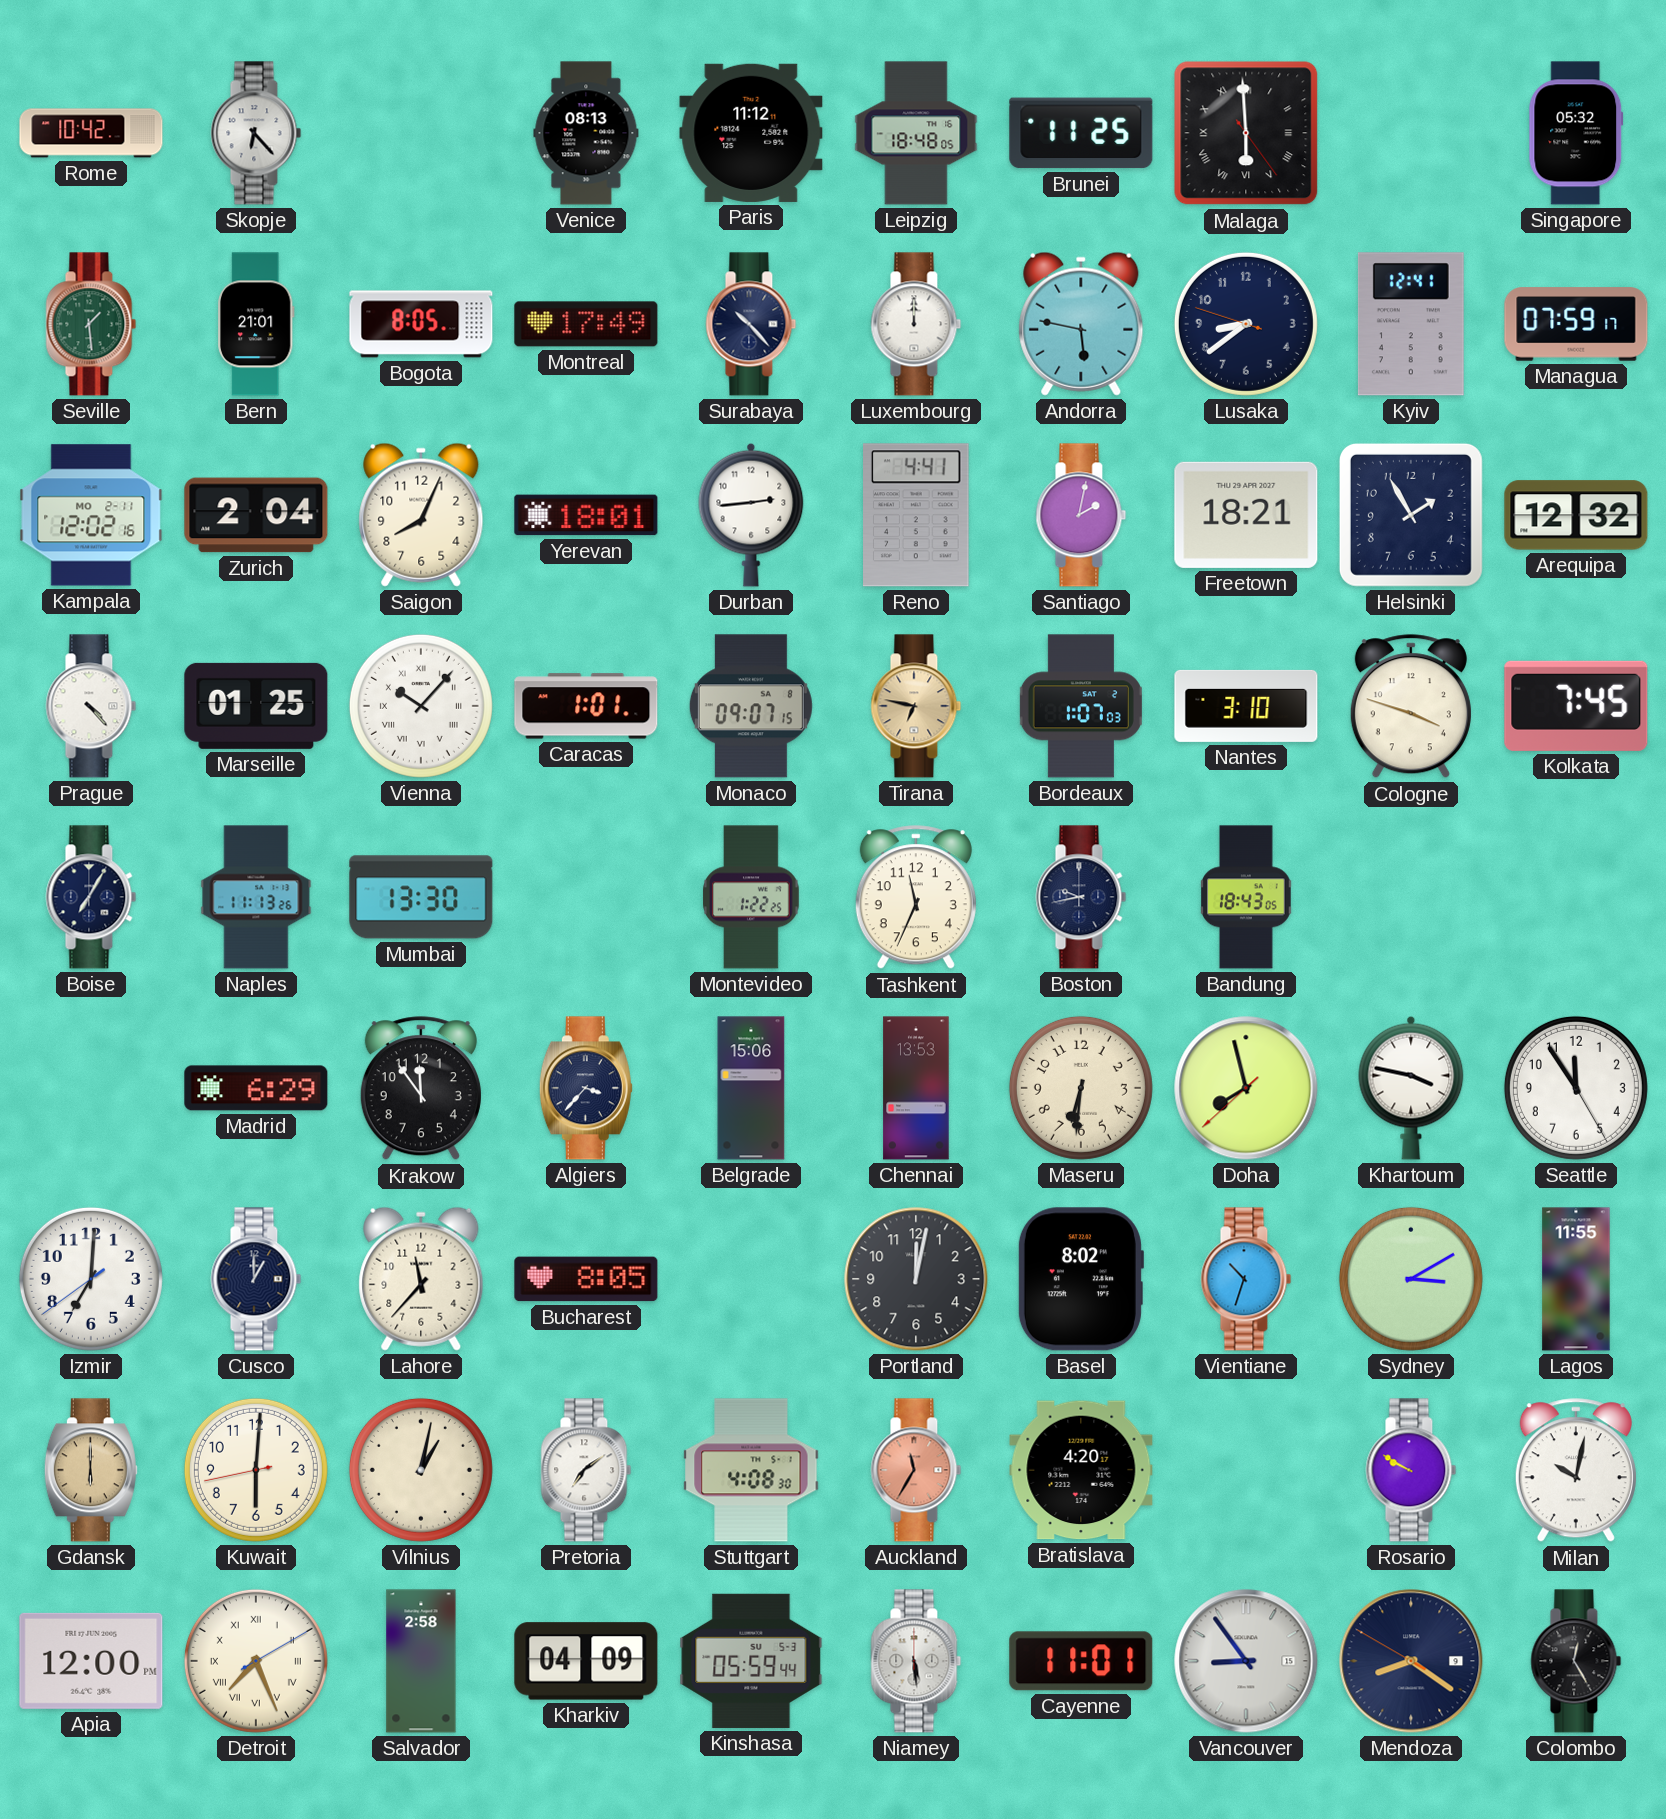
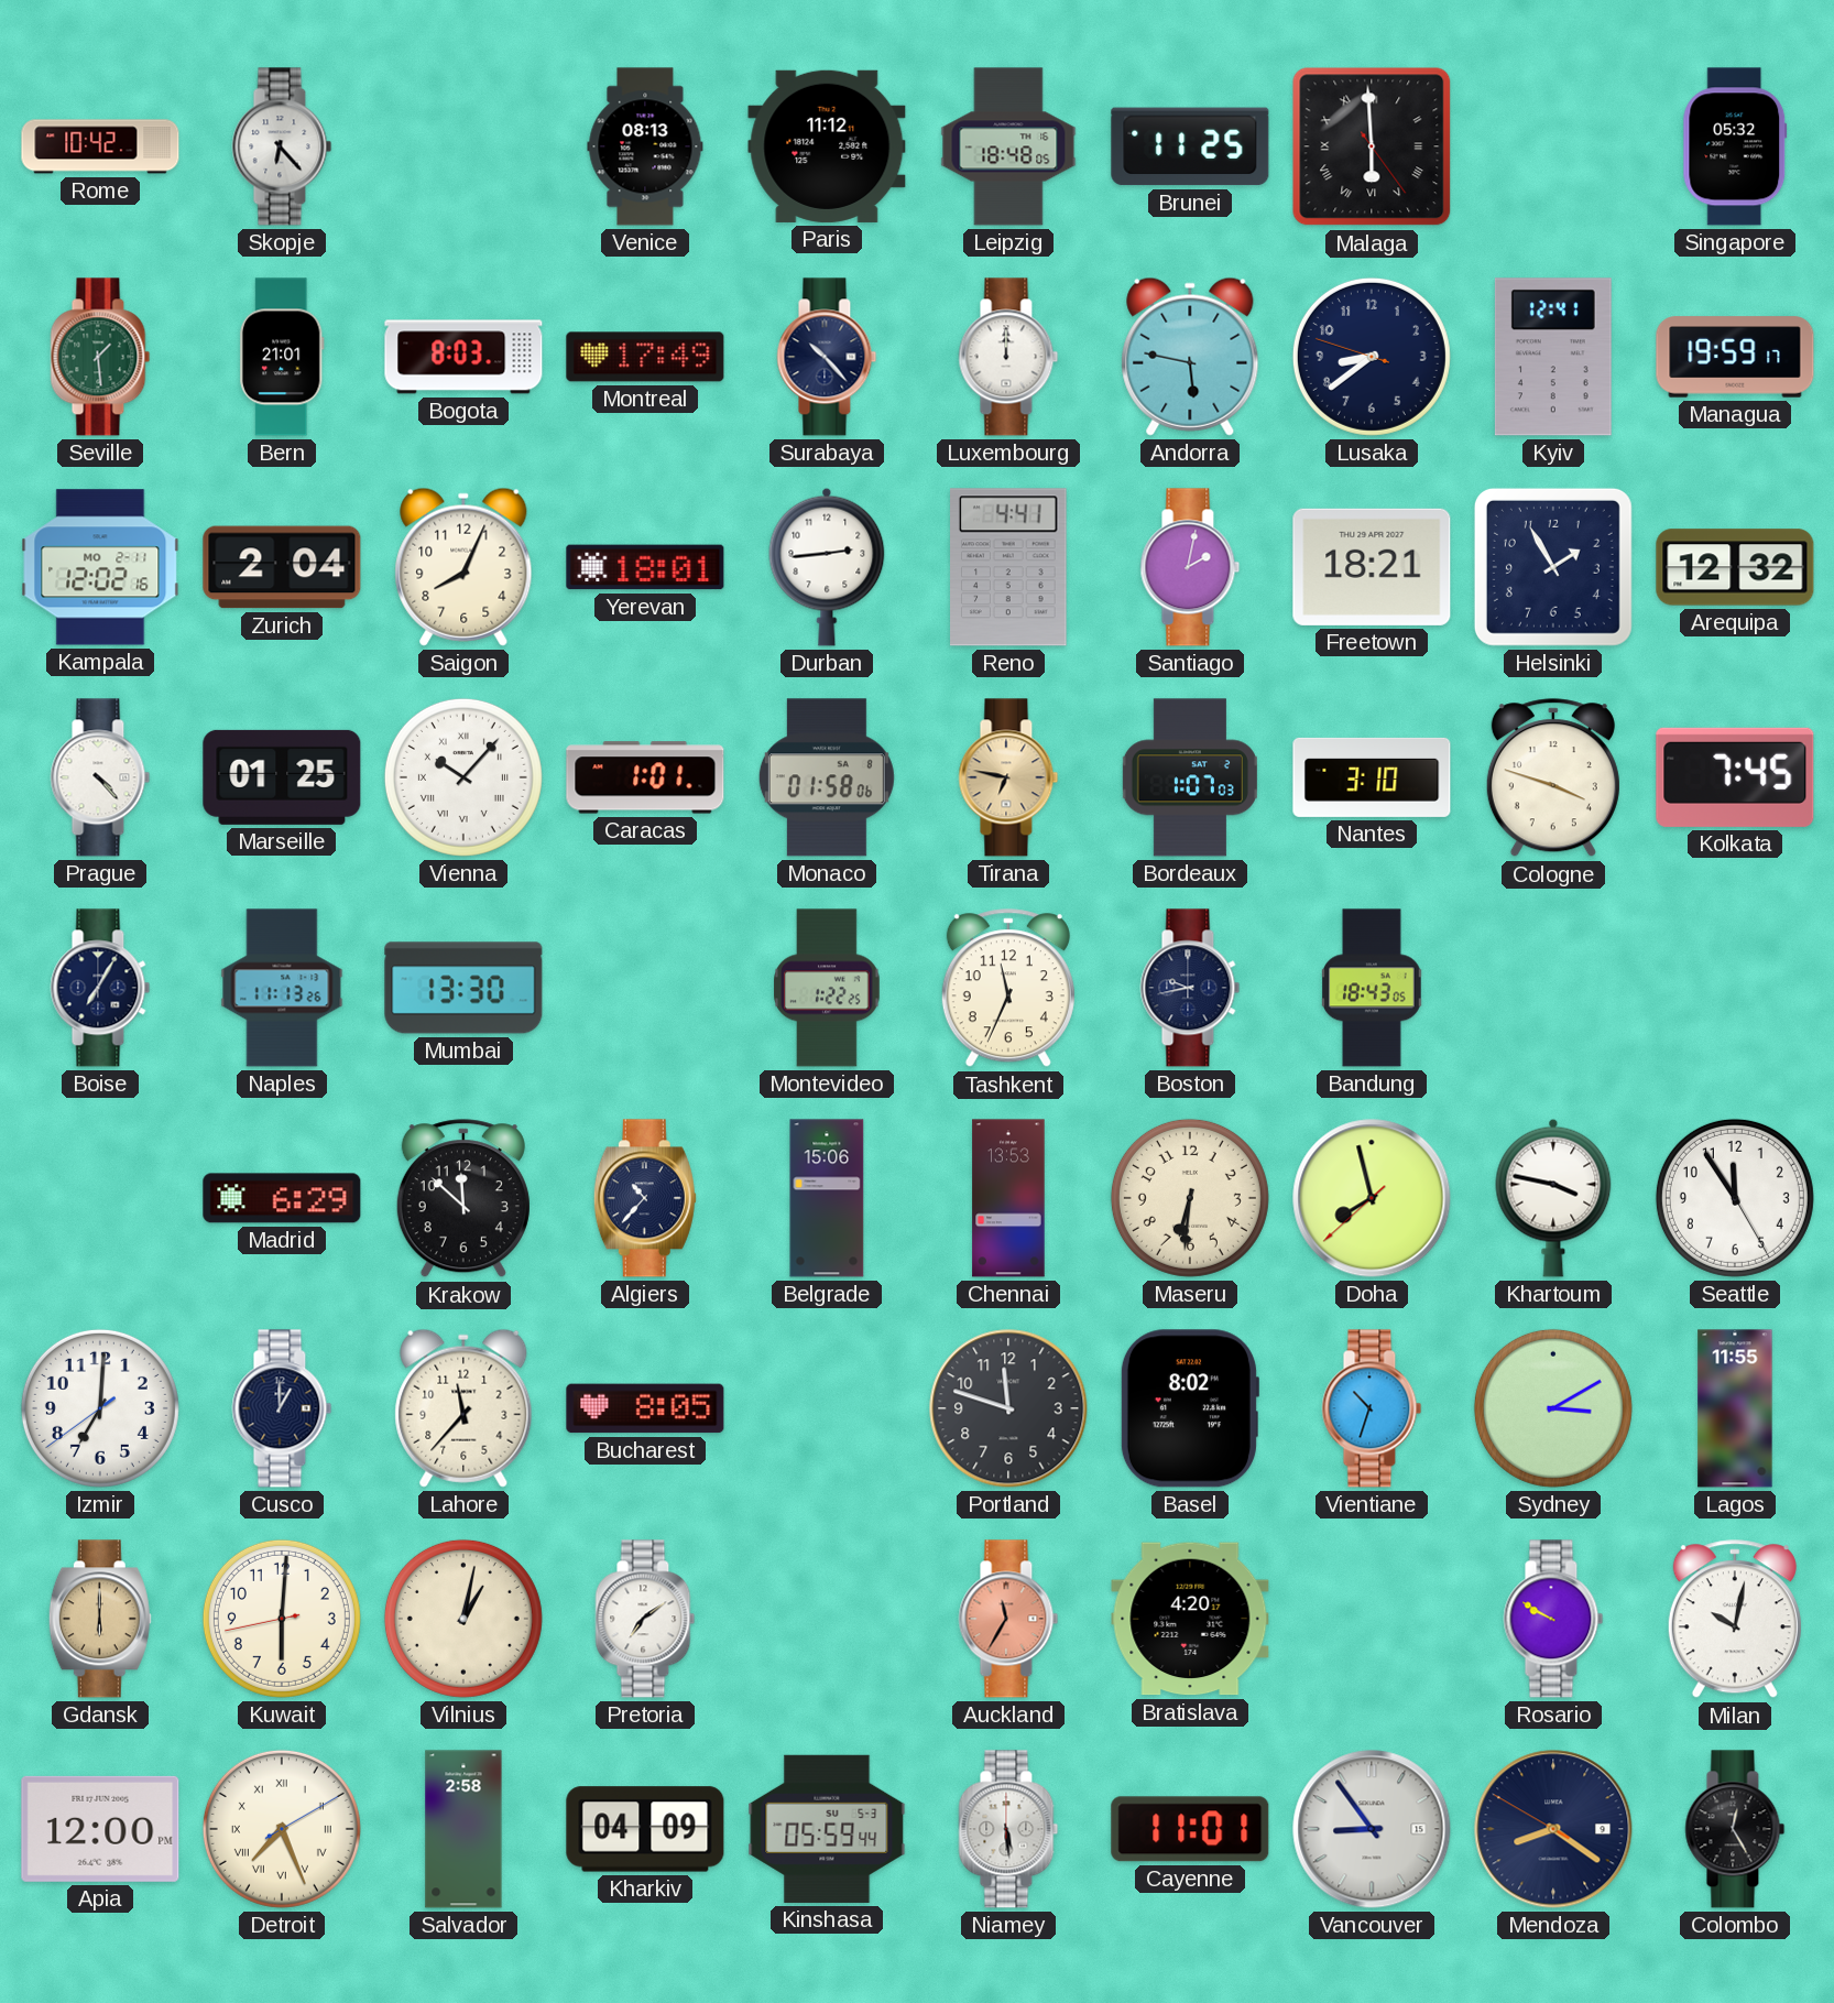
Bogota: 8:05 -> 8:03
Managua: 07:59 -> 19:59
Monaco: 09:07 -> 01:58
Krakow: 11:54 -> 11:52
Algiers: 3:37 -> 10:37
Portland: 12:02 -> 11:48
Stuttgart: 4:08 -> none
